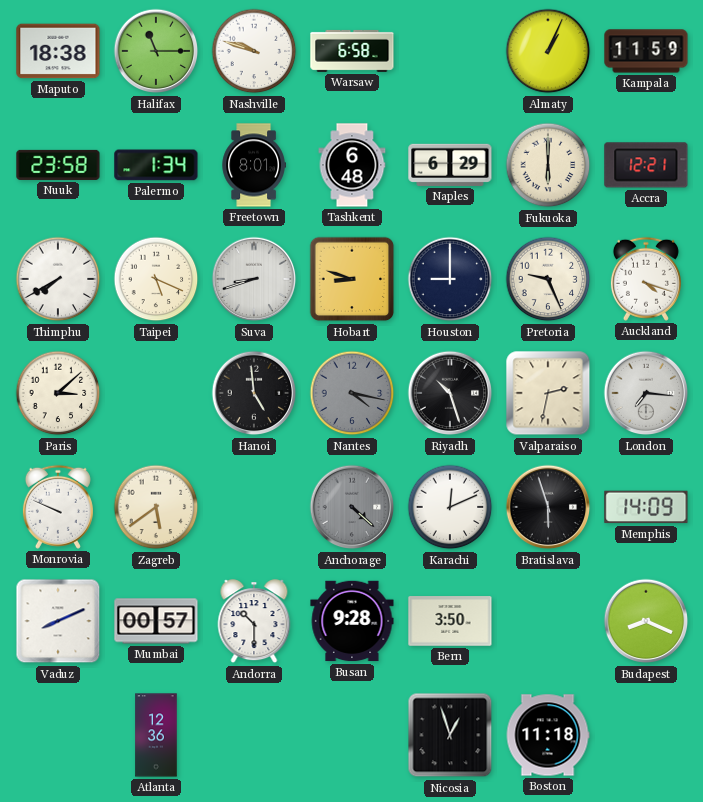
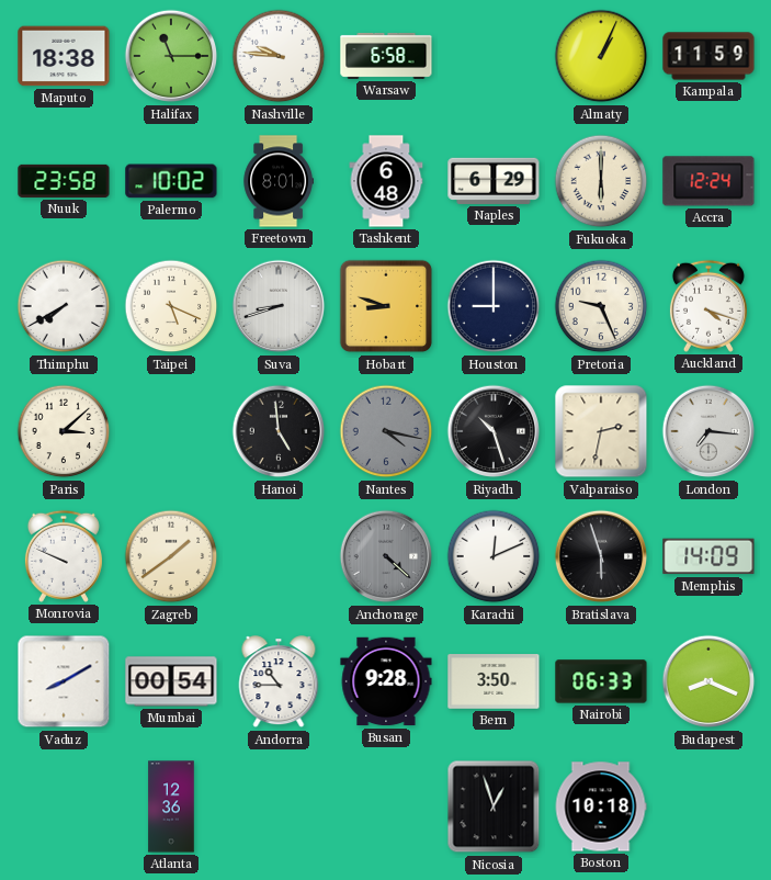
Nashville: 9:48 -> 9:46
Palermo: 1:34 -> 10:02
Accra: 12:21 -> 12:24
Zagreb: 5:39 -> 1:39
Vaduz: 8:11 -> 8:10
Mumbai: 00:57 -> 00:54
Andorra: 10:30 -> 10:45
Nairobi: none -> 06:33
Boston: 11:18 -> 10:18
